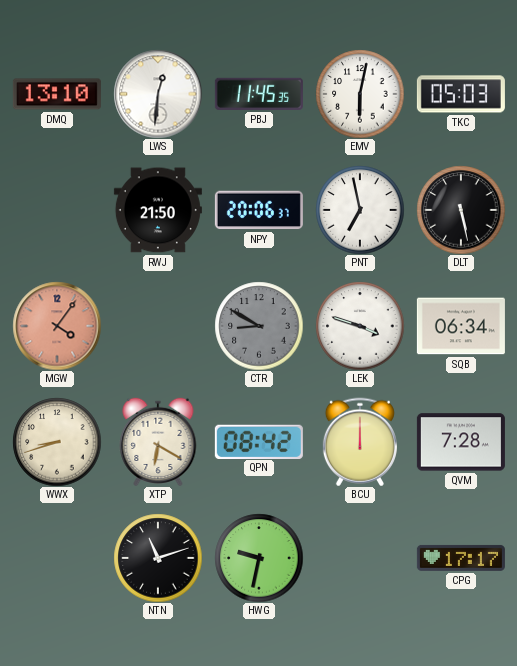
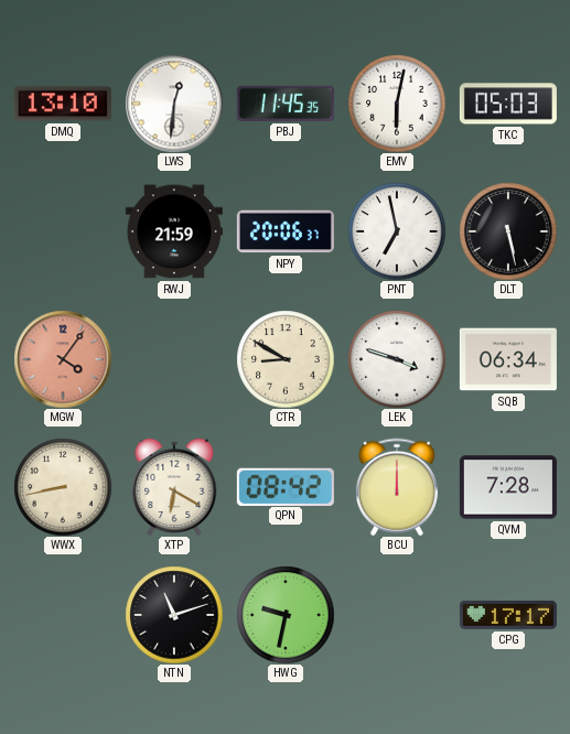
RWJ: 21:50 -> 21:59
CTR dial: grey -> cream
WWX: 8:42 -> 8:43
